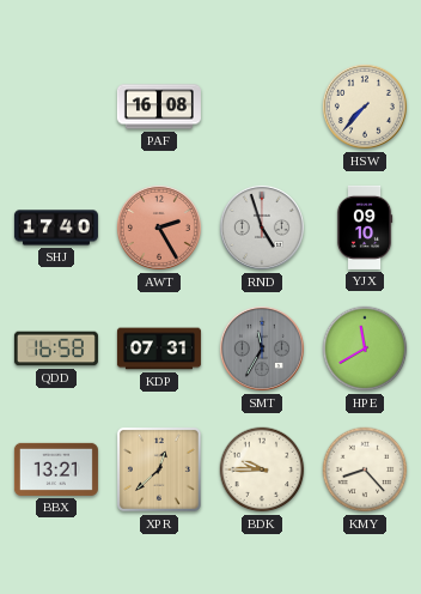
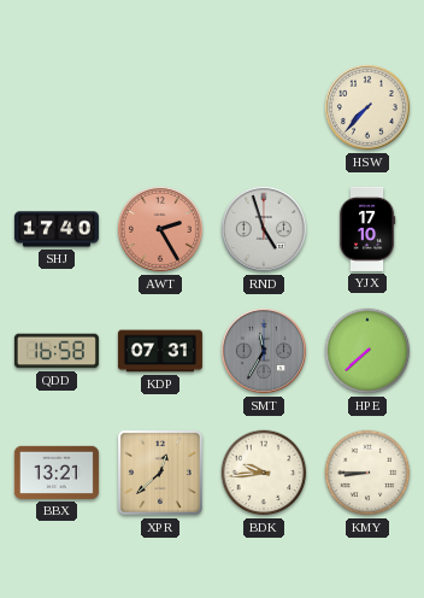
PAF: 16:08 -> none
YJX: 09:10 -> 17:10
HPE: 11:40 -> 7:38
BDK: 9:45 -> 9:44
KMY: 8:23 -> 8:45
